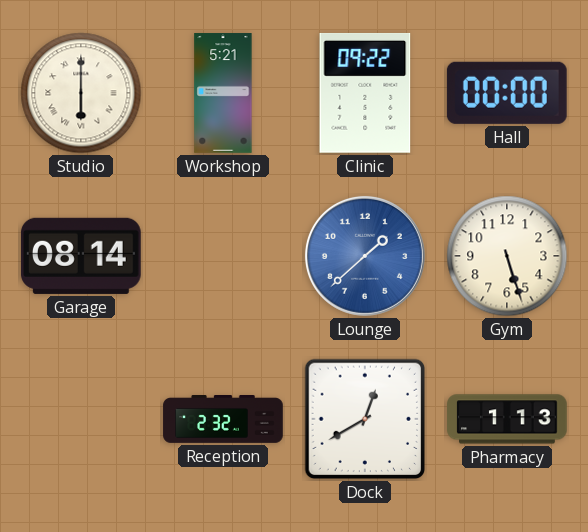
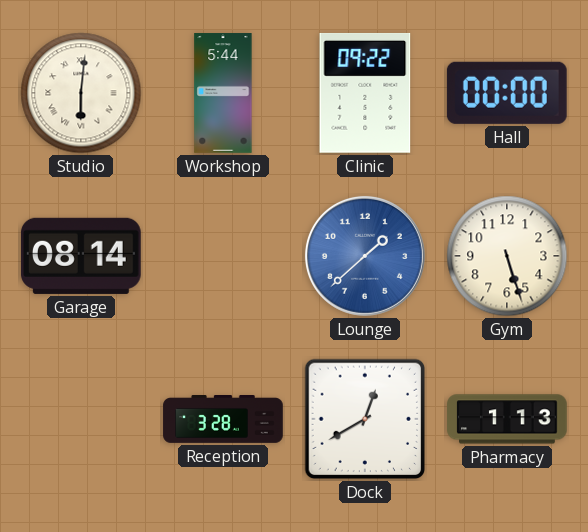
Studio: 6:00 -> 6:01
Workshop: 5:21 -> 5:44
Reception: 2:32 -> 3:28
